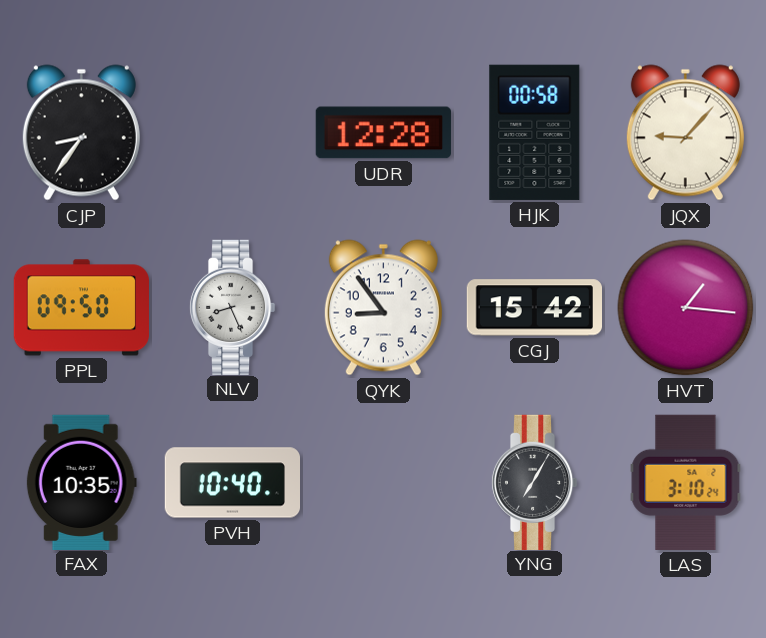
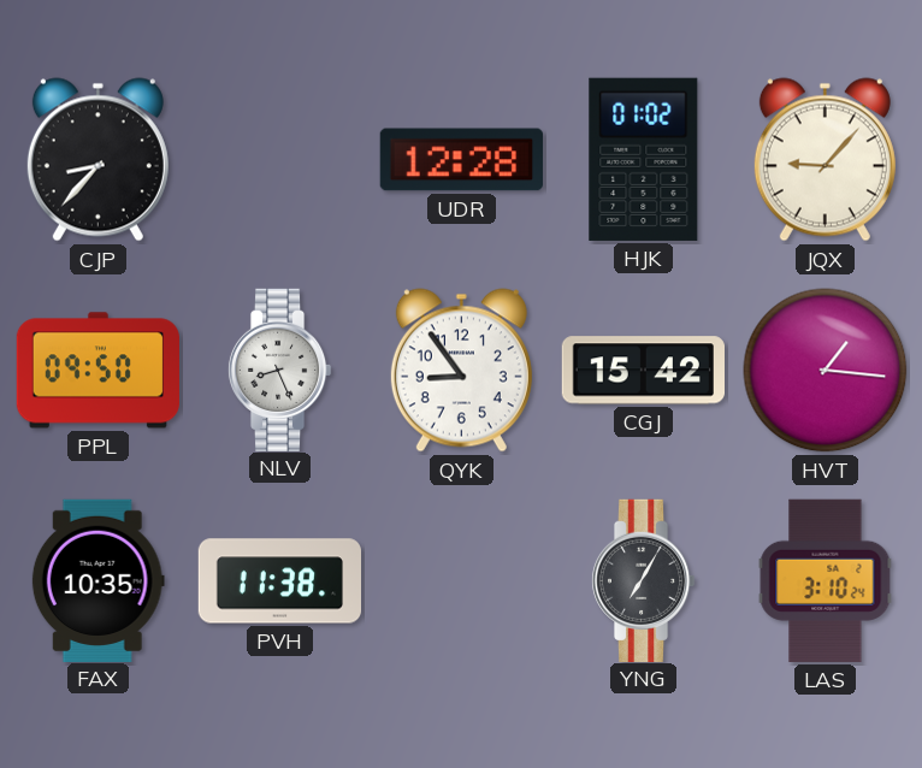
CJP: 8:36 -> 8:37
HJK: 00:58 -> 01:02
PVH: 10:40 -> 11:38
